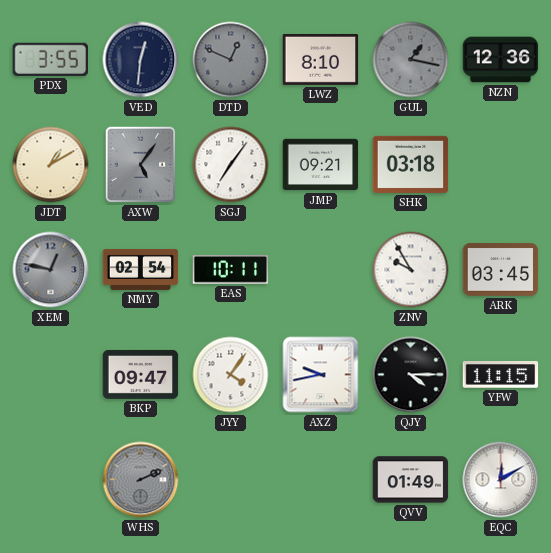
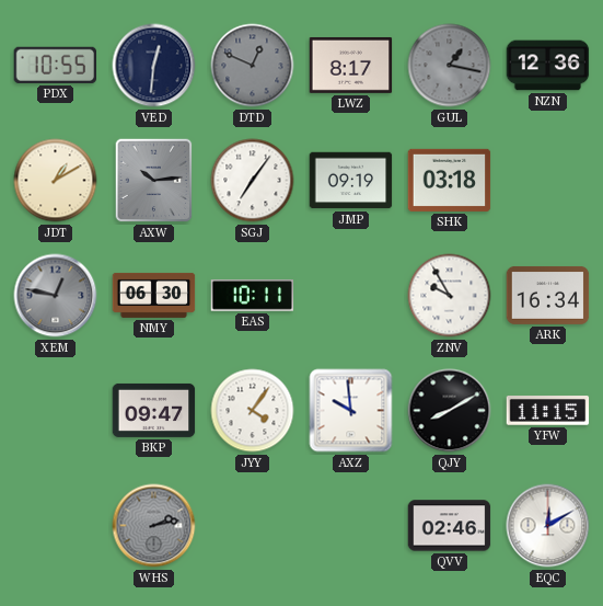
PDX: 3:55 -> 10:55
LWZ: 8:10 -> 8:17
AXW: 5:06 -> 10:14
JMP: 09:21 -> 09:19
NMY: 02:54 -> 06:30
ARK: 03:45 -> 16:34
AXZ: 9:43 -> 9:59
QJY: 4:15 -> 8:10
WHS: 2:11 -> 2:13
QVV: 01:49 -> 02:46
